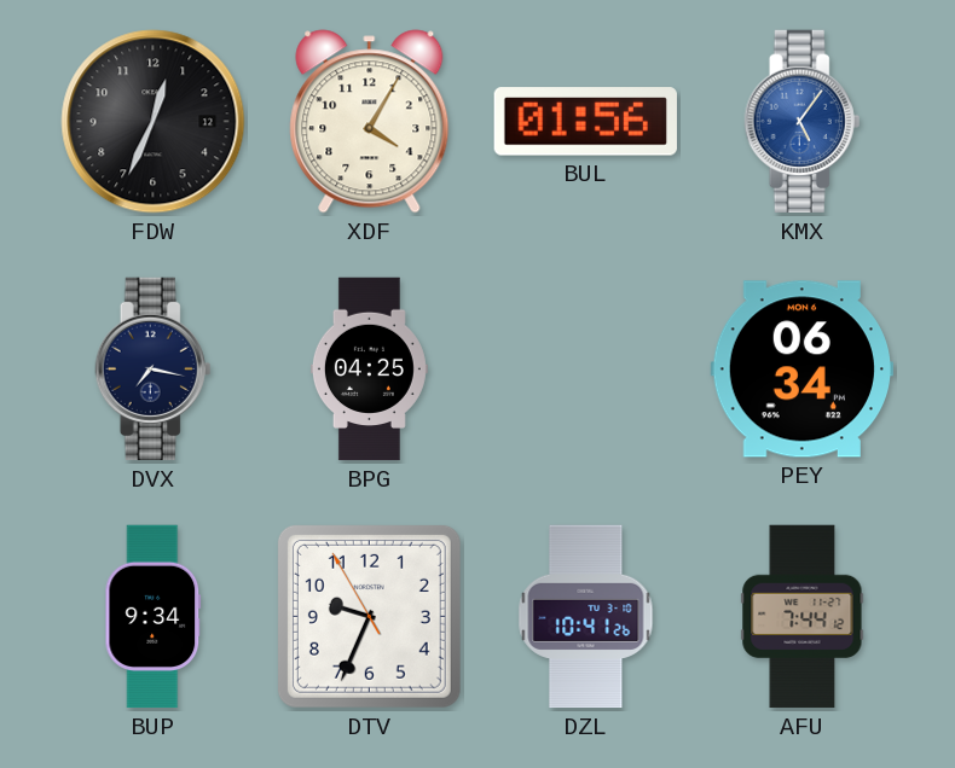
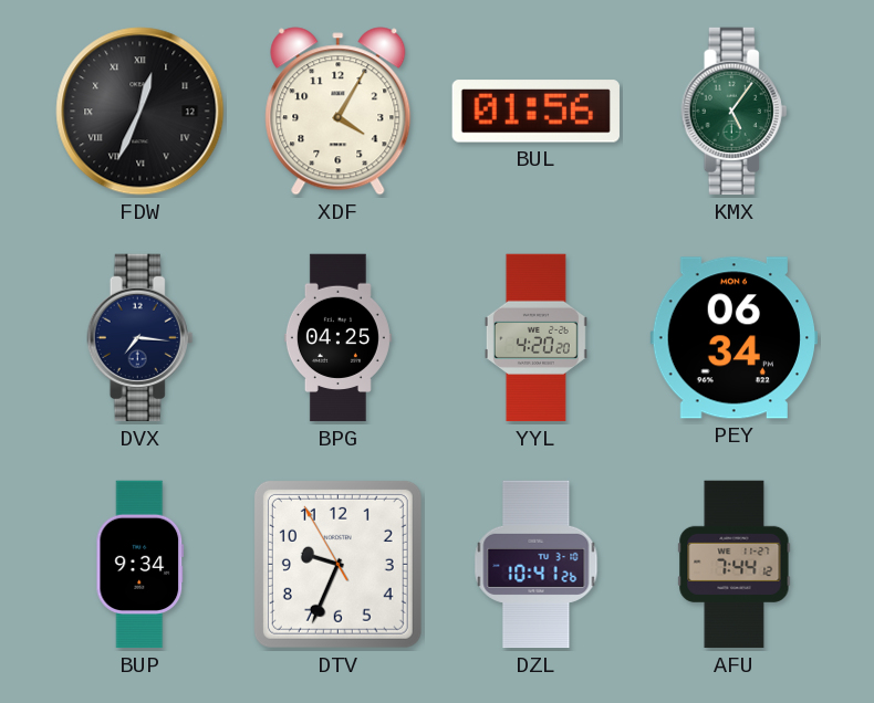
FDW numerals: Arabic -> Roman
KMX dial: blue -> green
DVX: 7:17 -> 7:16
YYL: none -> 4:20
